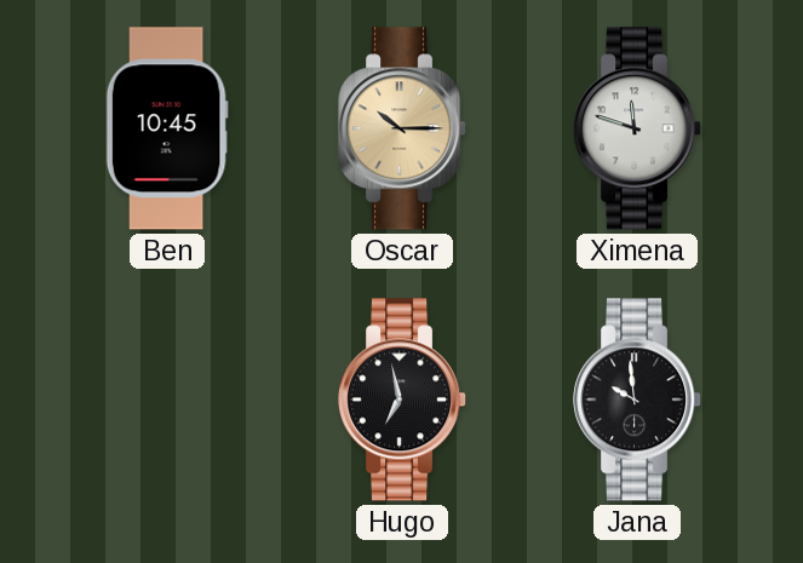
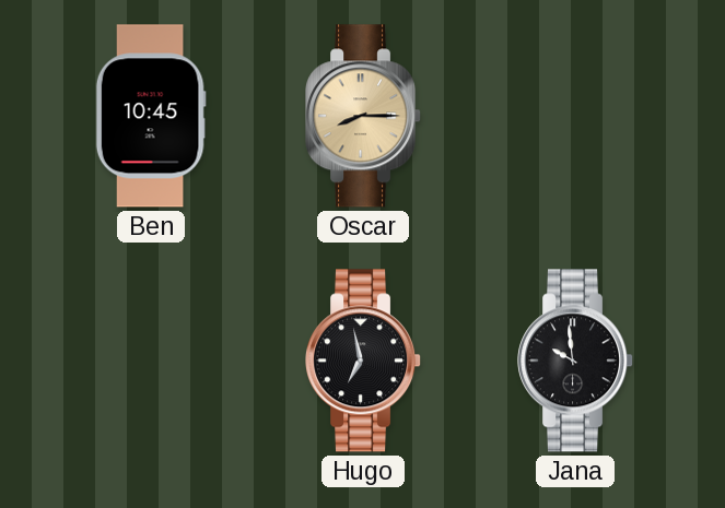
Oscar: 10:15 -> 8:15
Ximena: 11:48 -> none
